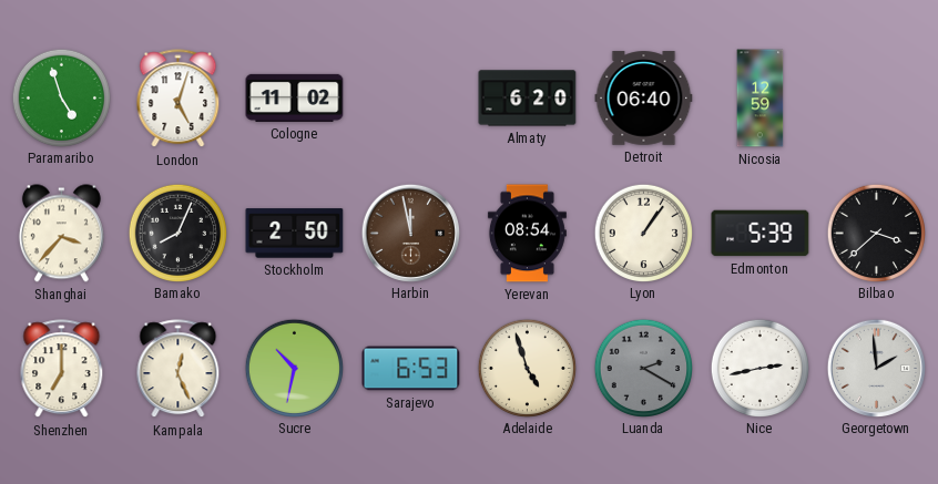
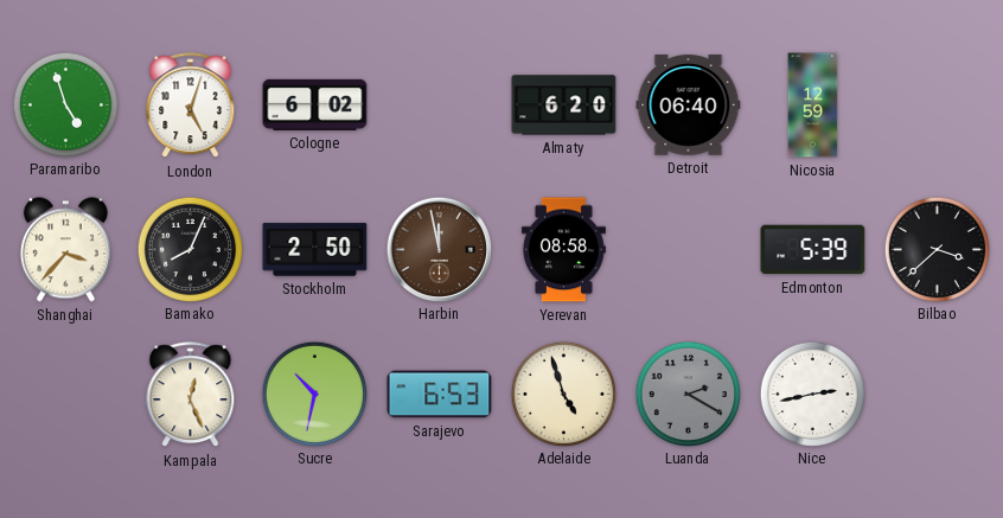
Cologne: 11:02 -> 6:02
Yerevan: 08:54 -> 08:58
Lyon: 1:06 -> none
Shenzhen: 7:00 -> none
Georgetown: 1:59 -> none
